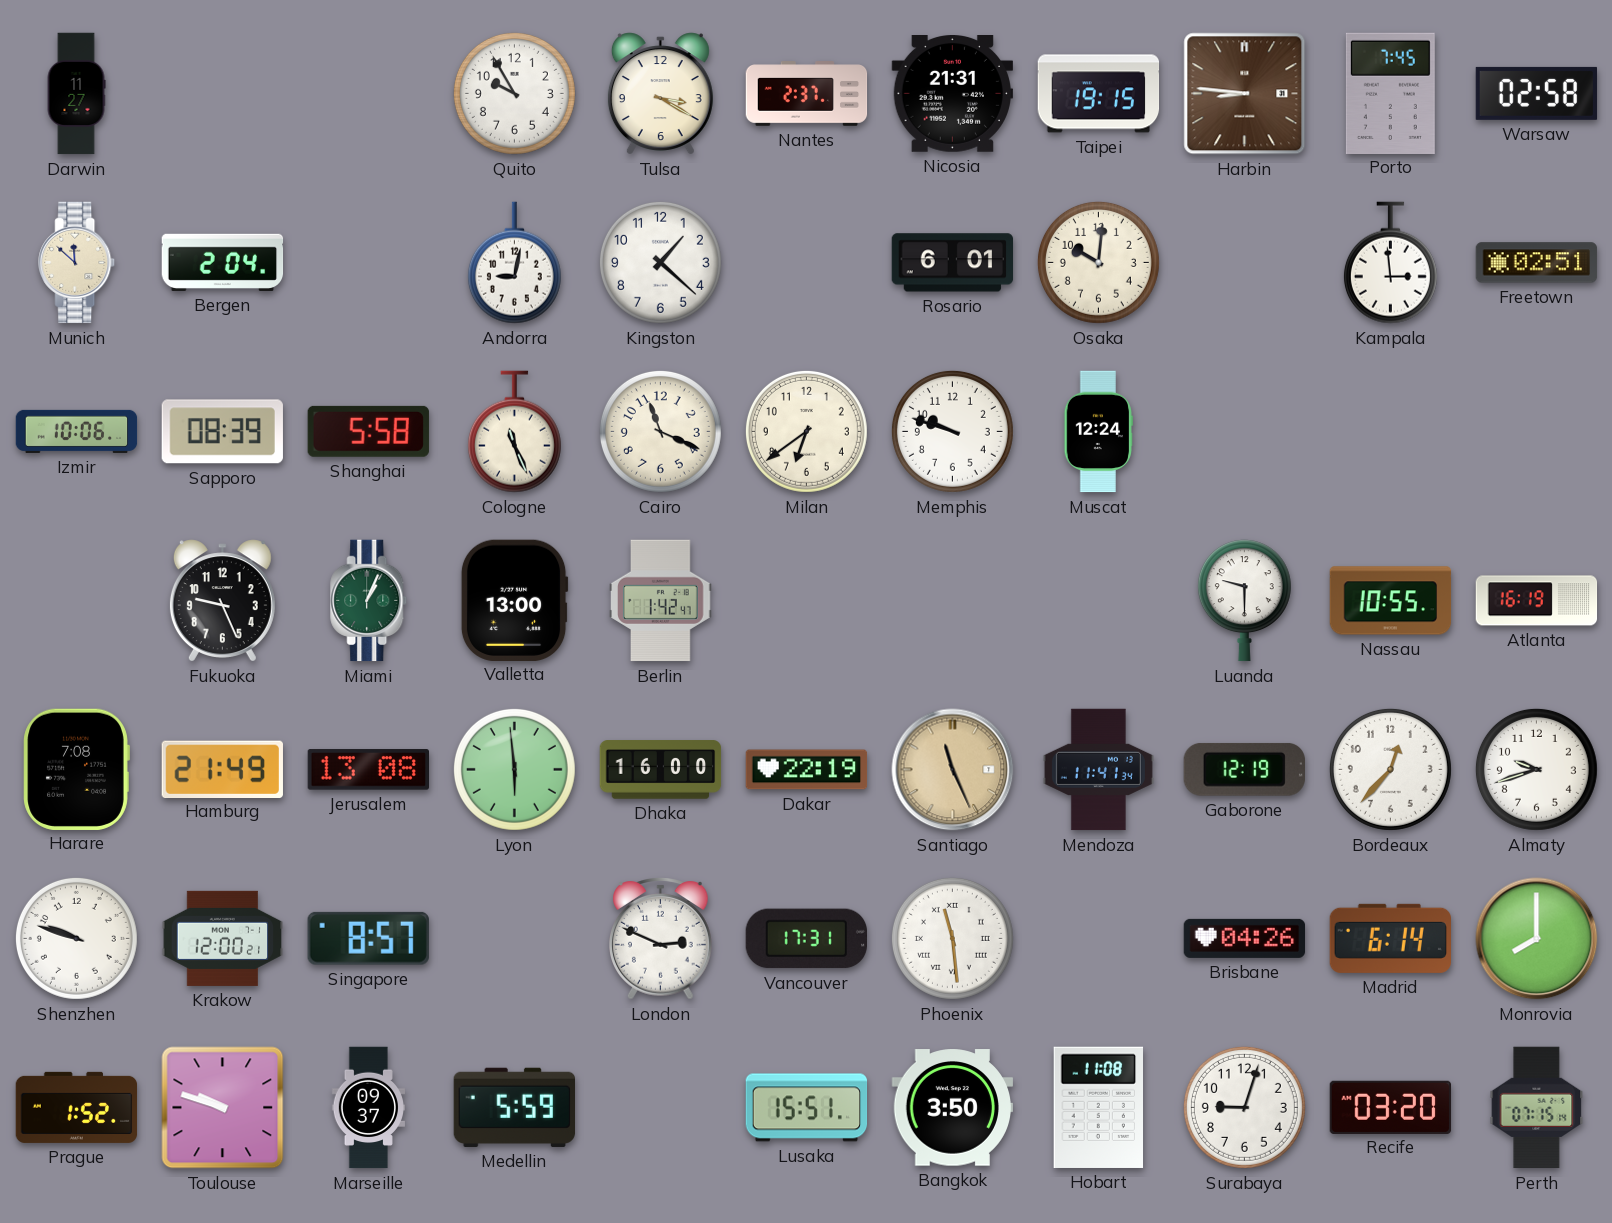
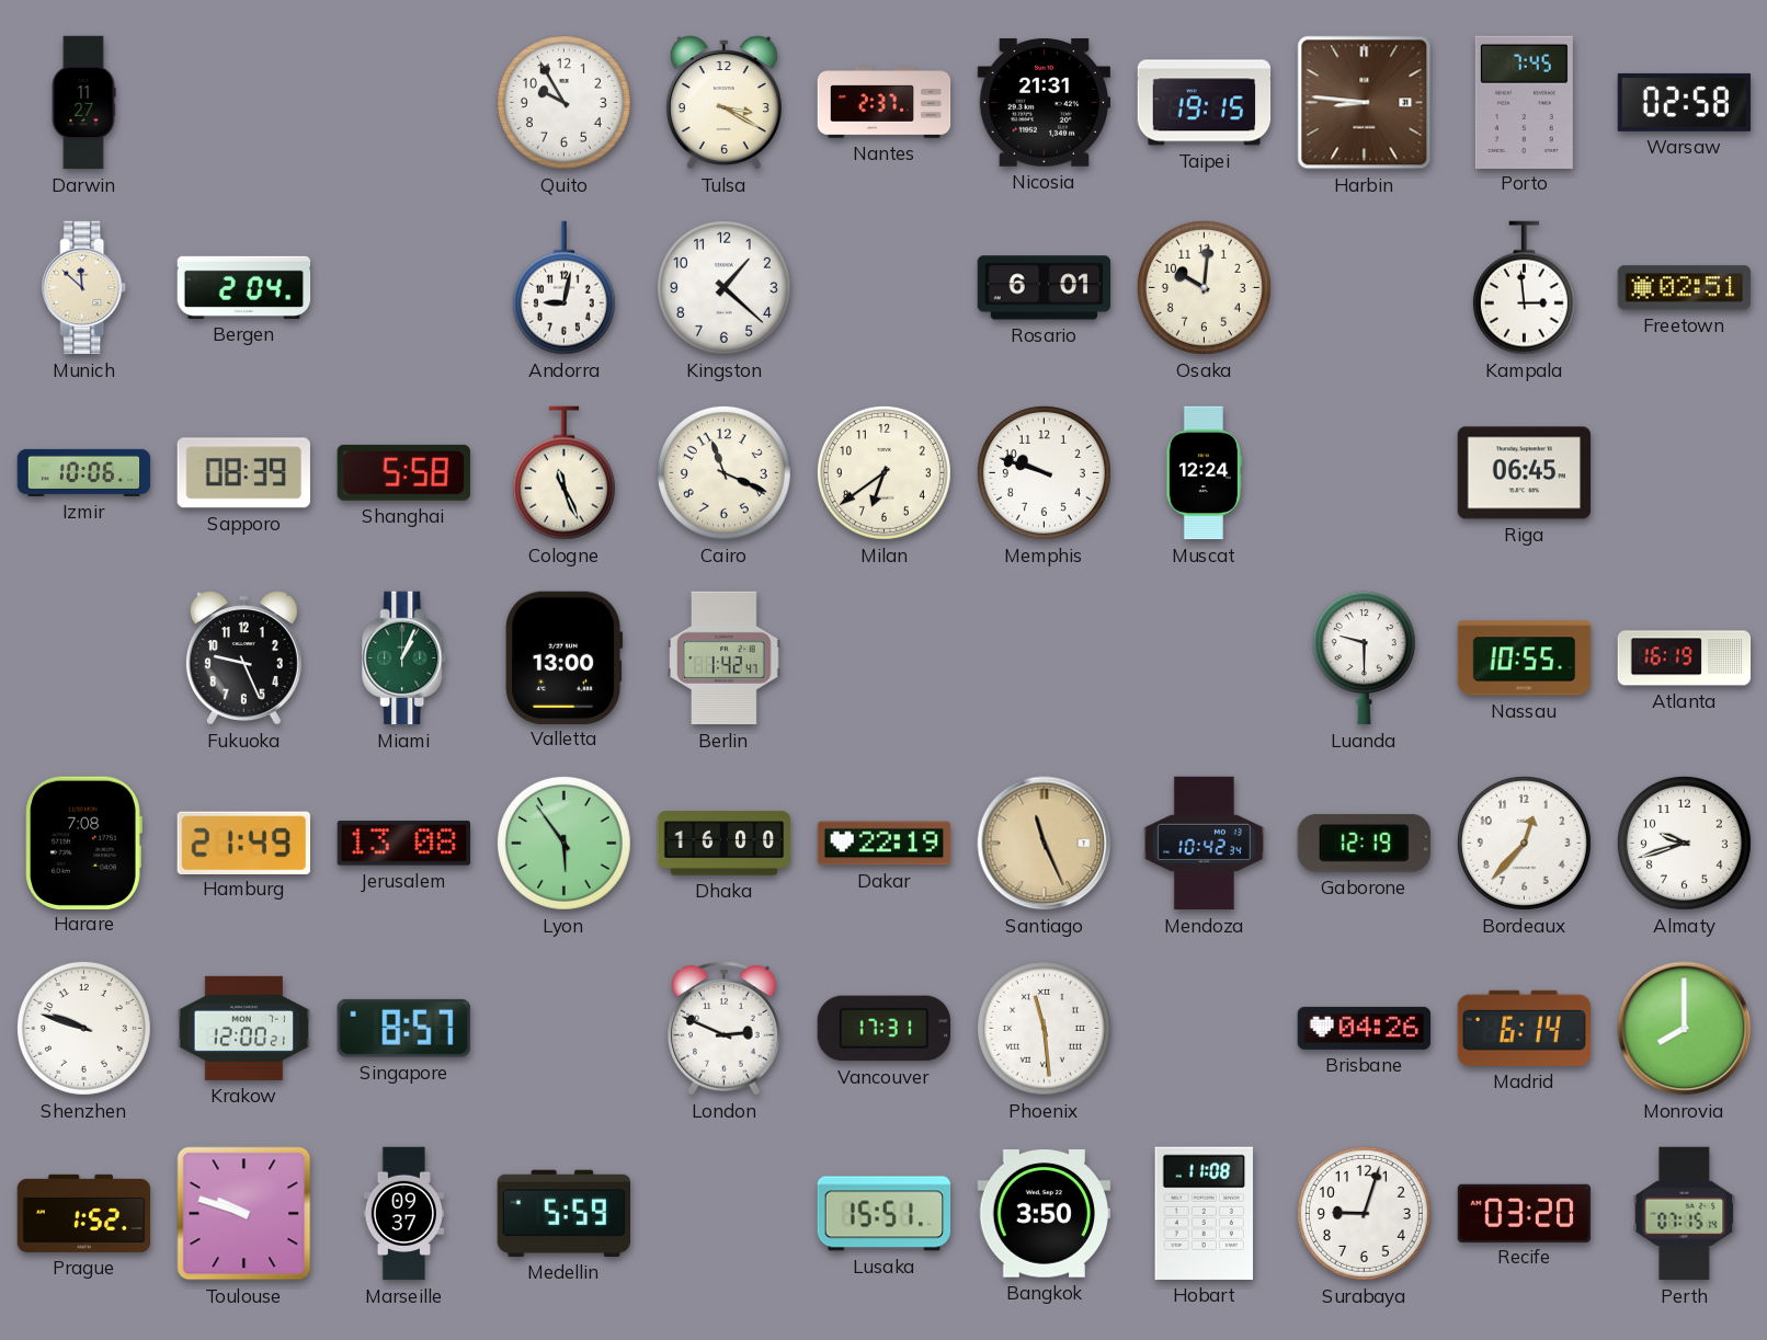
Riga: none -> 06:45
Lyon: 5:59 -> 5:54
Mendoza: 11:41 -> 10:42
